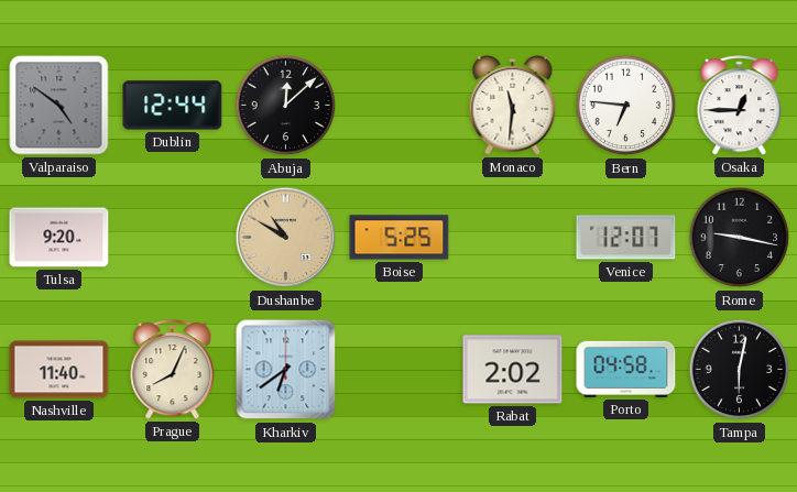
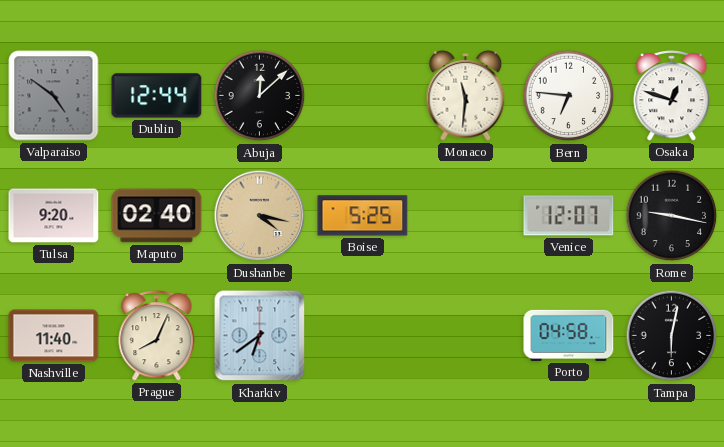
Osaka: 12:45 -> 12:48
Maputo: none -> 02:40
Dushanbe: 10:50 -> 4:17
Rabat: 2:02 -> none
